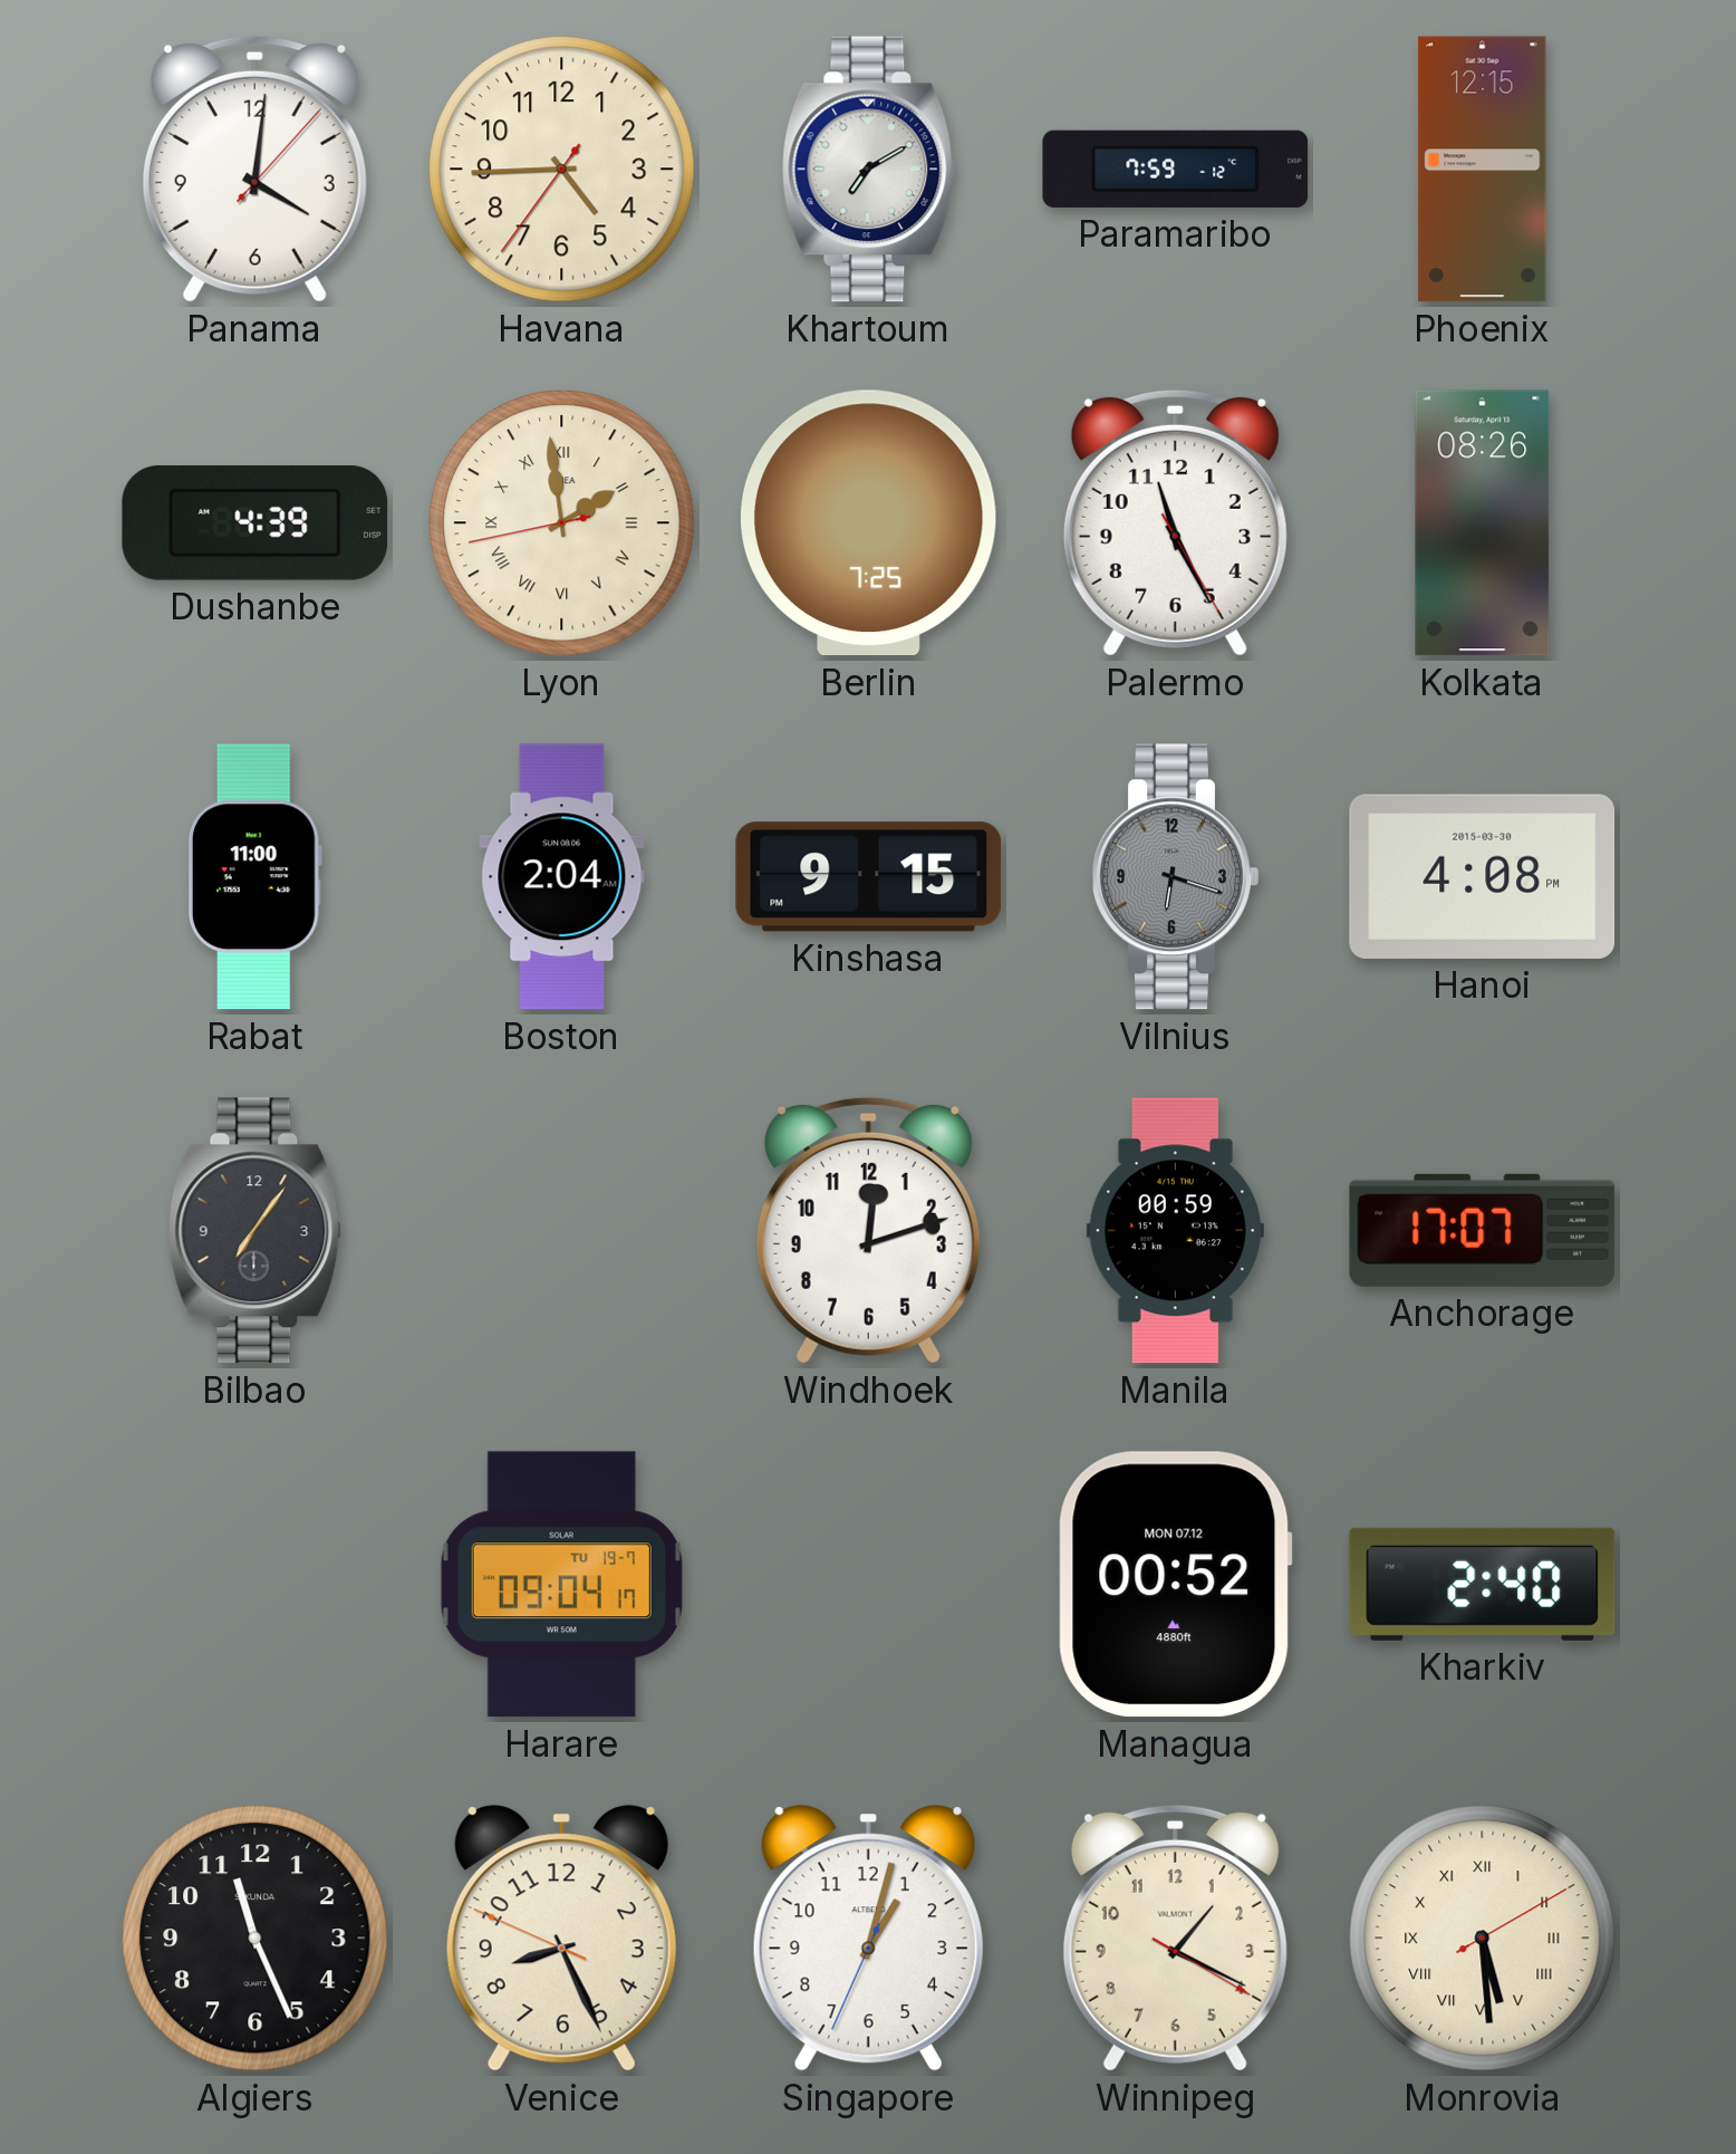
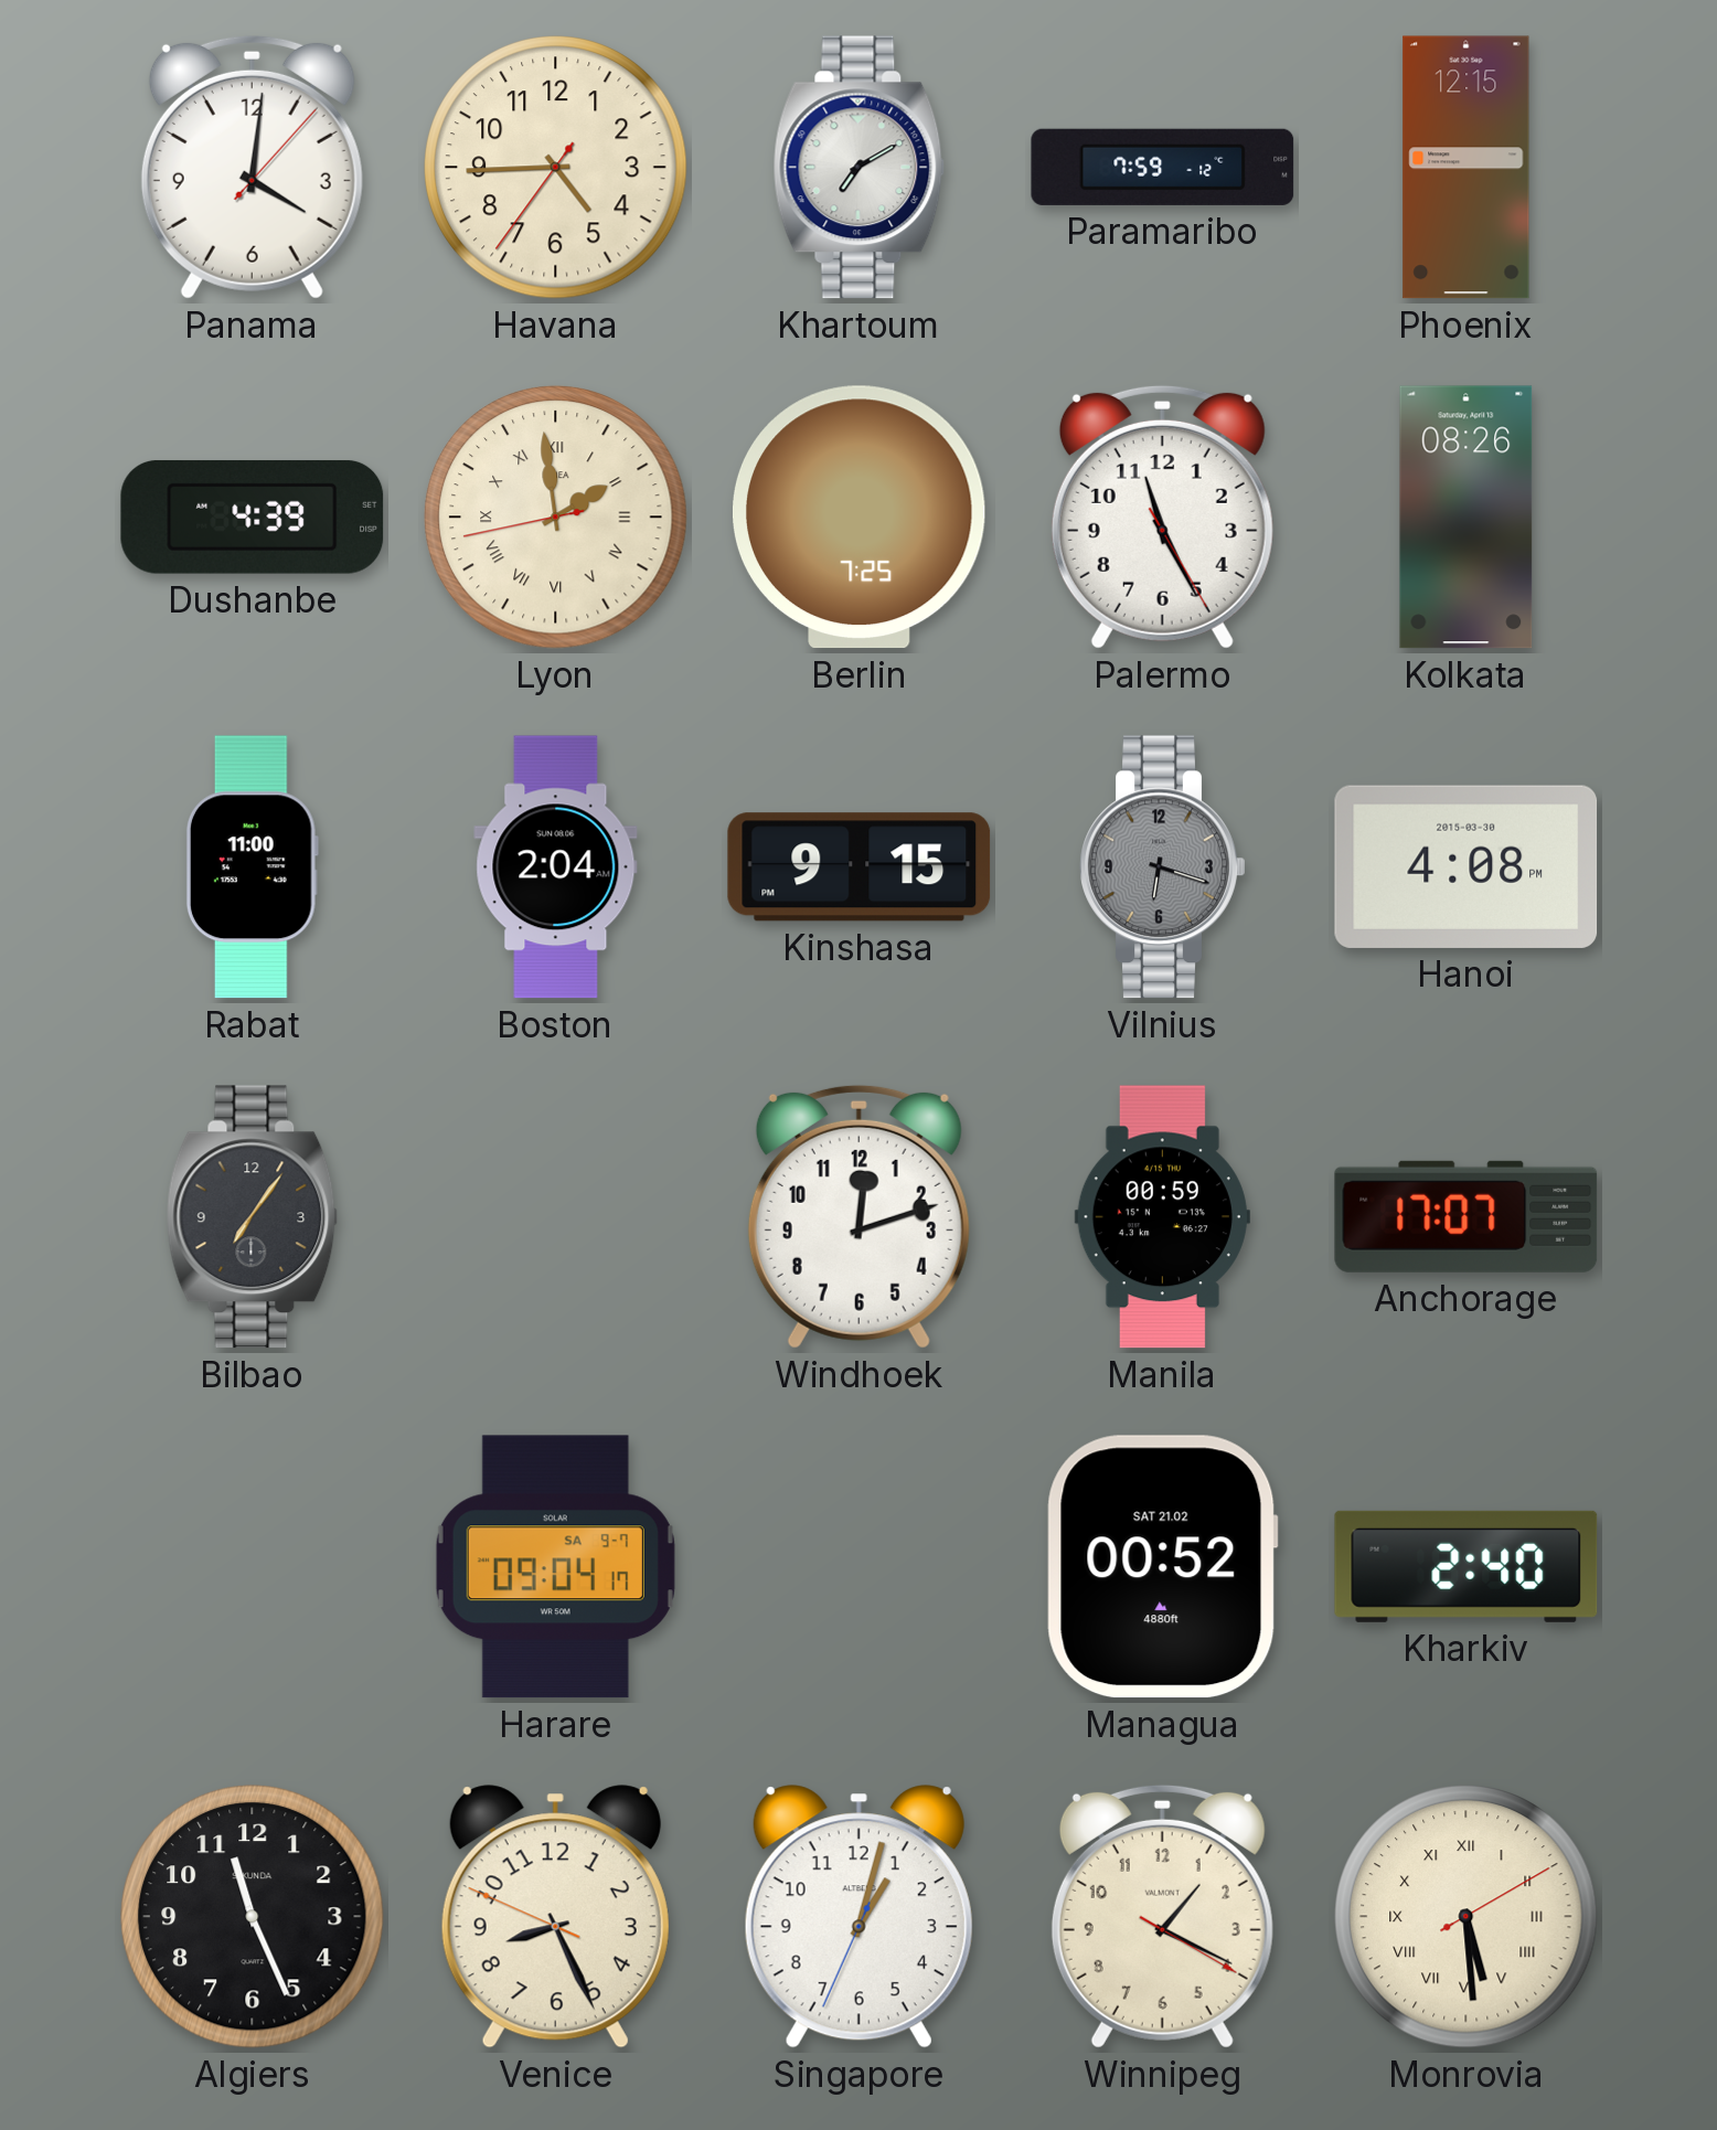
Harare date: TU 19-7 -> SA 9-7
Managua date: MON 07.12 -> SAT 21.02
